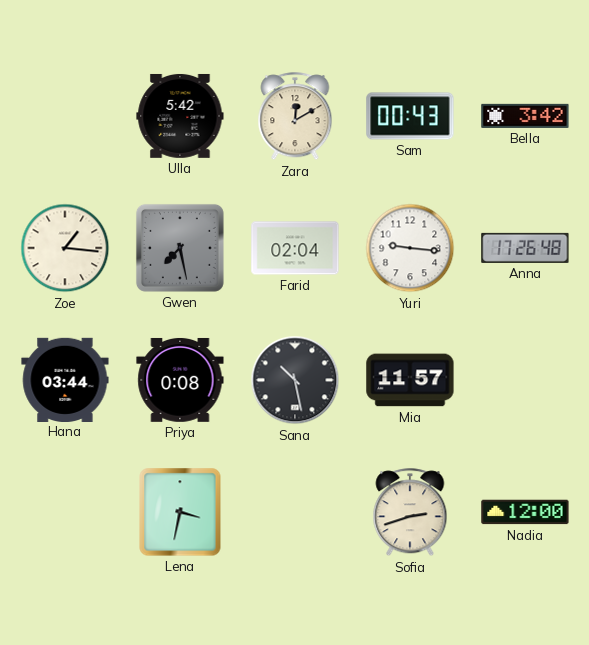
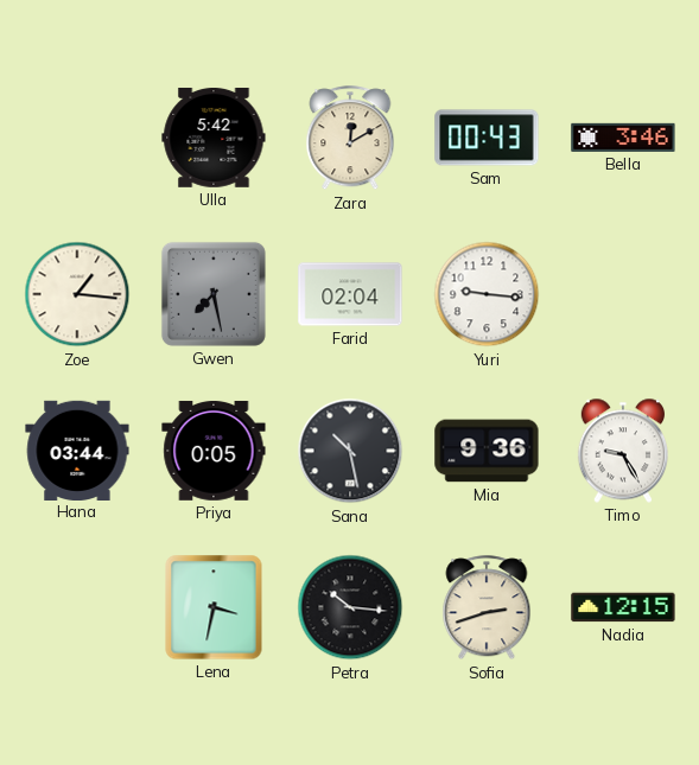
Bella: 3:42 -> 3:46
Anna: 17:26 -> none
Priya: 0:08 -> 0:05
Mia: 11:57 -> 9:36
Timo: none -> 9:25
Petra: none -> 10:16
Nadia: 12:00 -> 12:15
